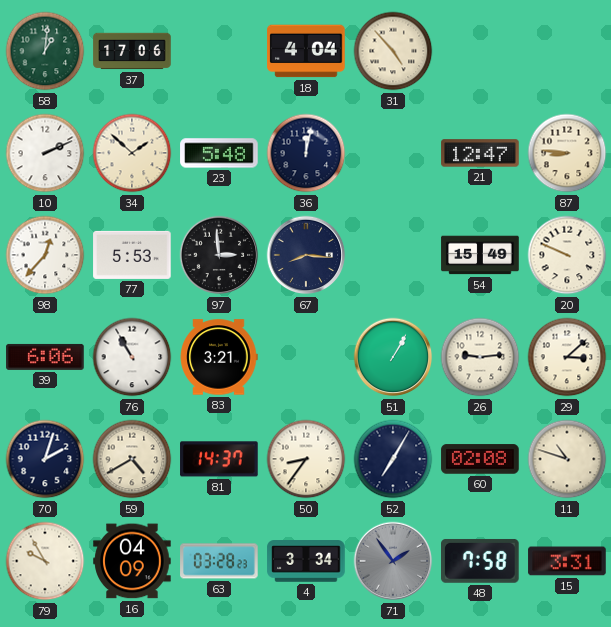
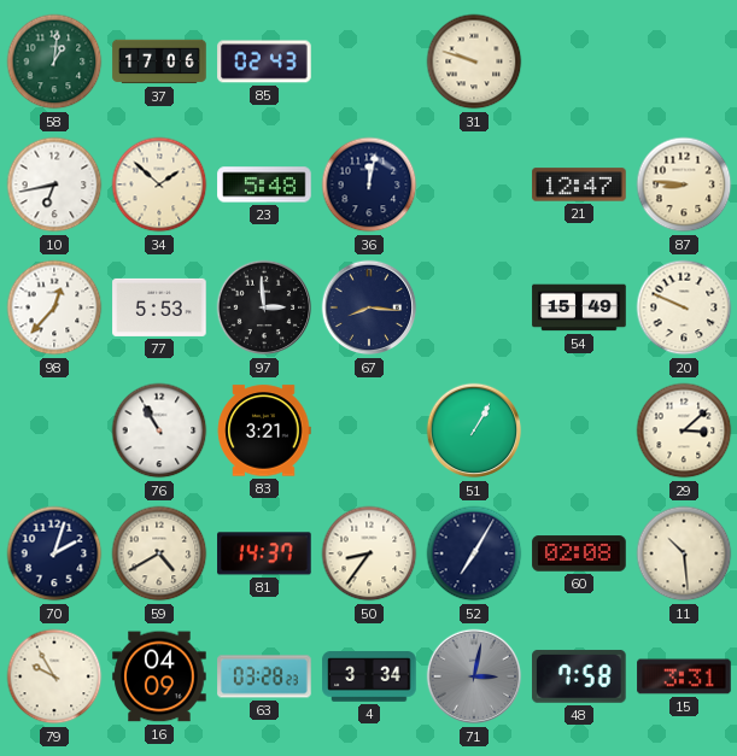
85: none -> 02:43
18: 4:04 -> none
31: 4:53 -> 9:48
10: 2:11 -> 6:43
39: 6:06 -> none
26: 9:14 -> none
11: 10:48 -> 10:29
71: 1:54 -> 3:02
